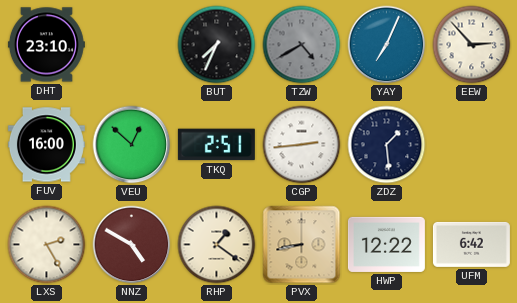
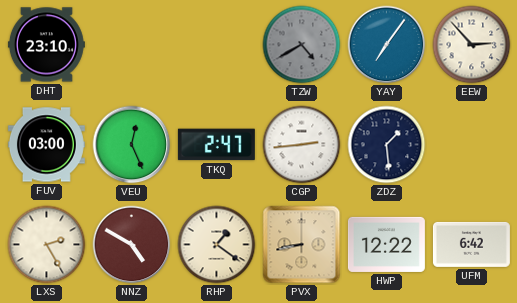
BUT: 7:34 -> none
YAY: 7:04 -> 7:06
FUV: 16:00 -> 03:00
VEU: 12:52 -> 12:26
TKQ: 2:51 -> 2:47
